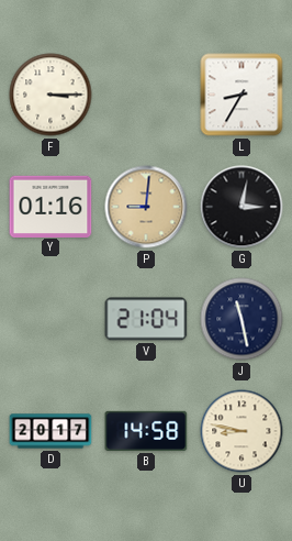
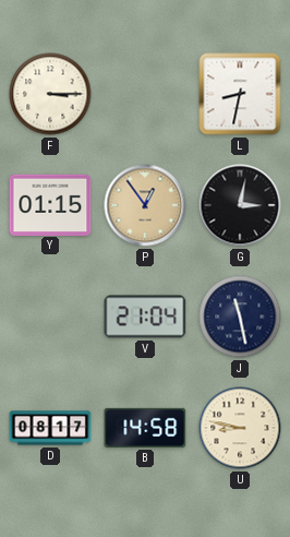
L: 8:35 -> 8:32
Y: 01:16 -> 01:15
P: 9:01 -> 12:54
D: 20:17 -> 08:17
